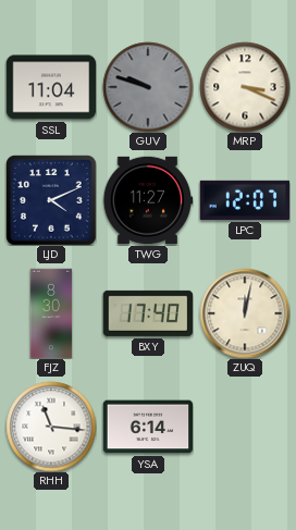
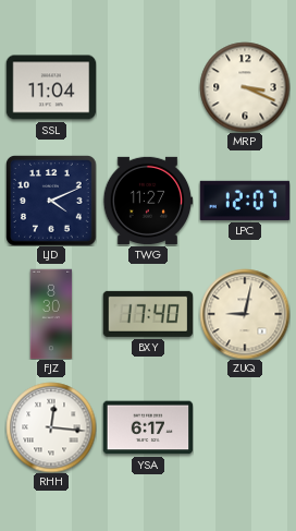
GUV: 9:48 -> none
ZUQ: 12:02 -> 9:02
RHH: 11:16 -> 12:16
YSA: 6:14 -> 6:17
